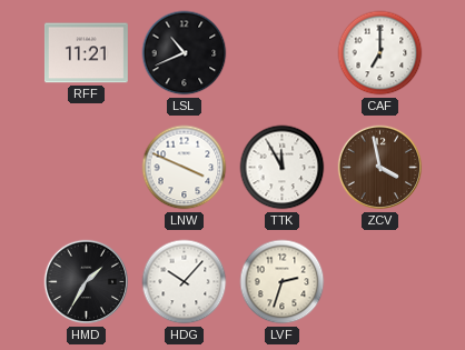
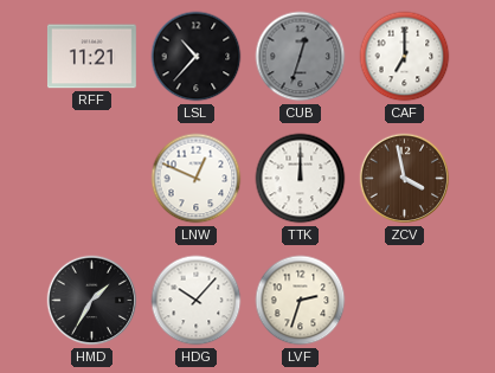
LSL: 10:41 -> 10:37
CUB: none -> 12:33
LNW: 3:49 -> 12:49
TTK: 11:55 -> 12:00
